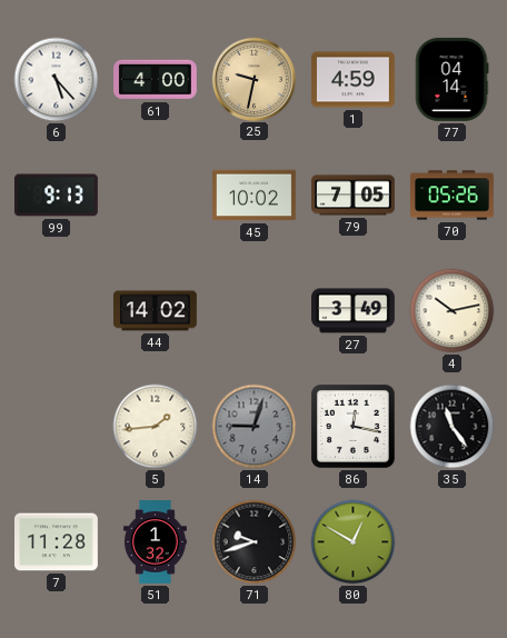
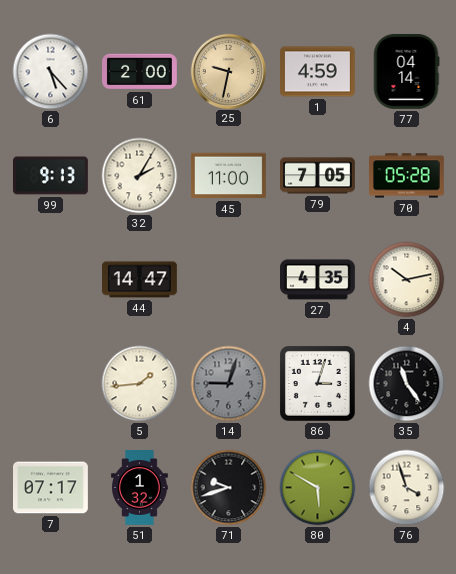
61: 4:00 -> 2:00
32: none -> 2:05
45: 10:02 -> 11:00
70: 05:26 -> 05:28
44: 14:02 -> 14:47
27: 3:49 -> 4:35
86: 12:17 -> 3:03
7: 11:28 -> 07:17
80: 12:50 -> 5:50
76: none -> 3:57
